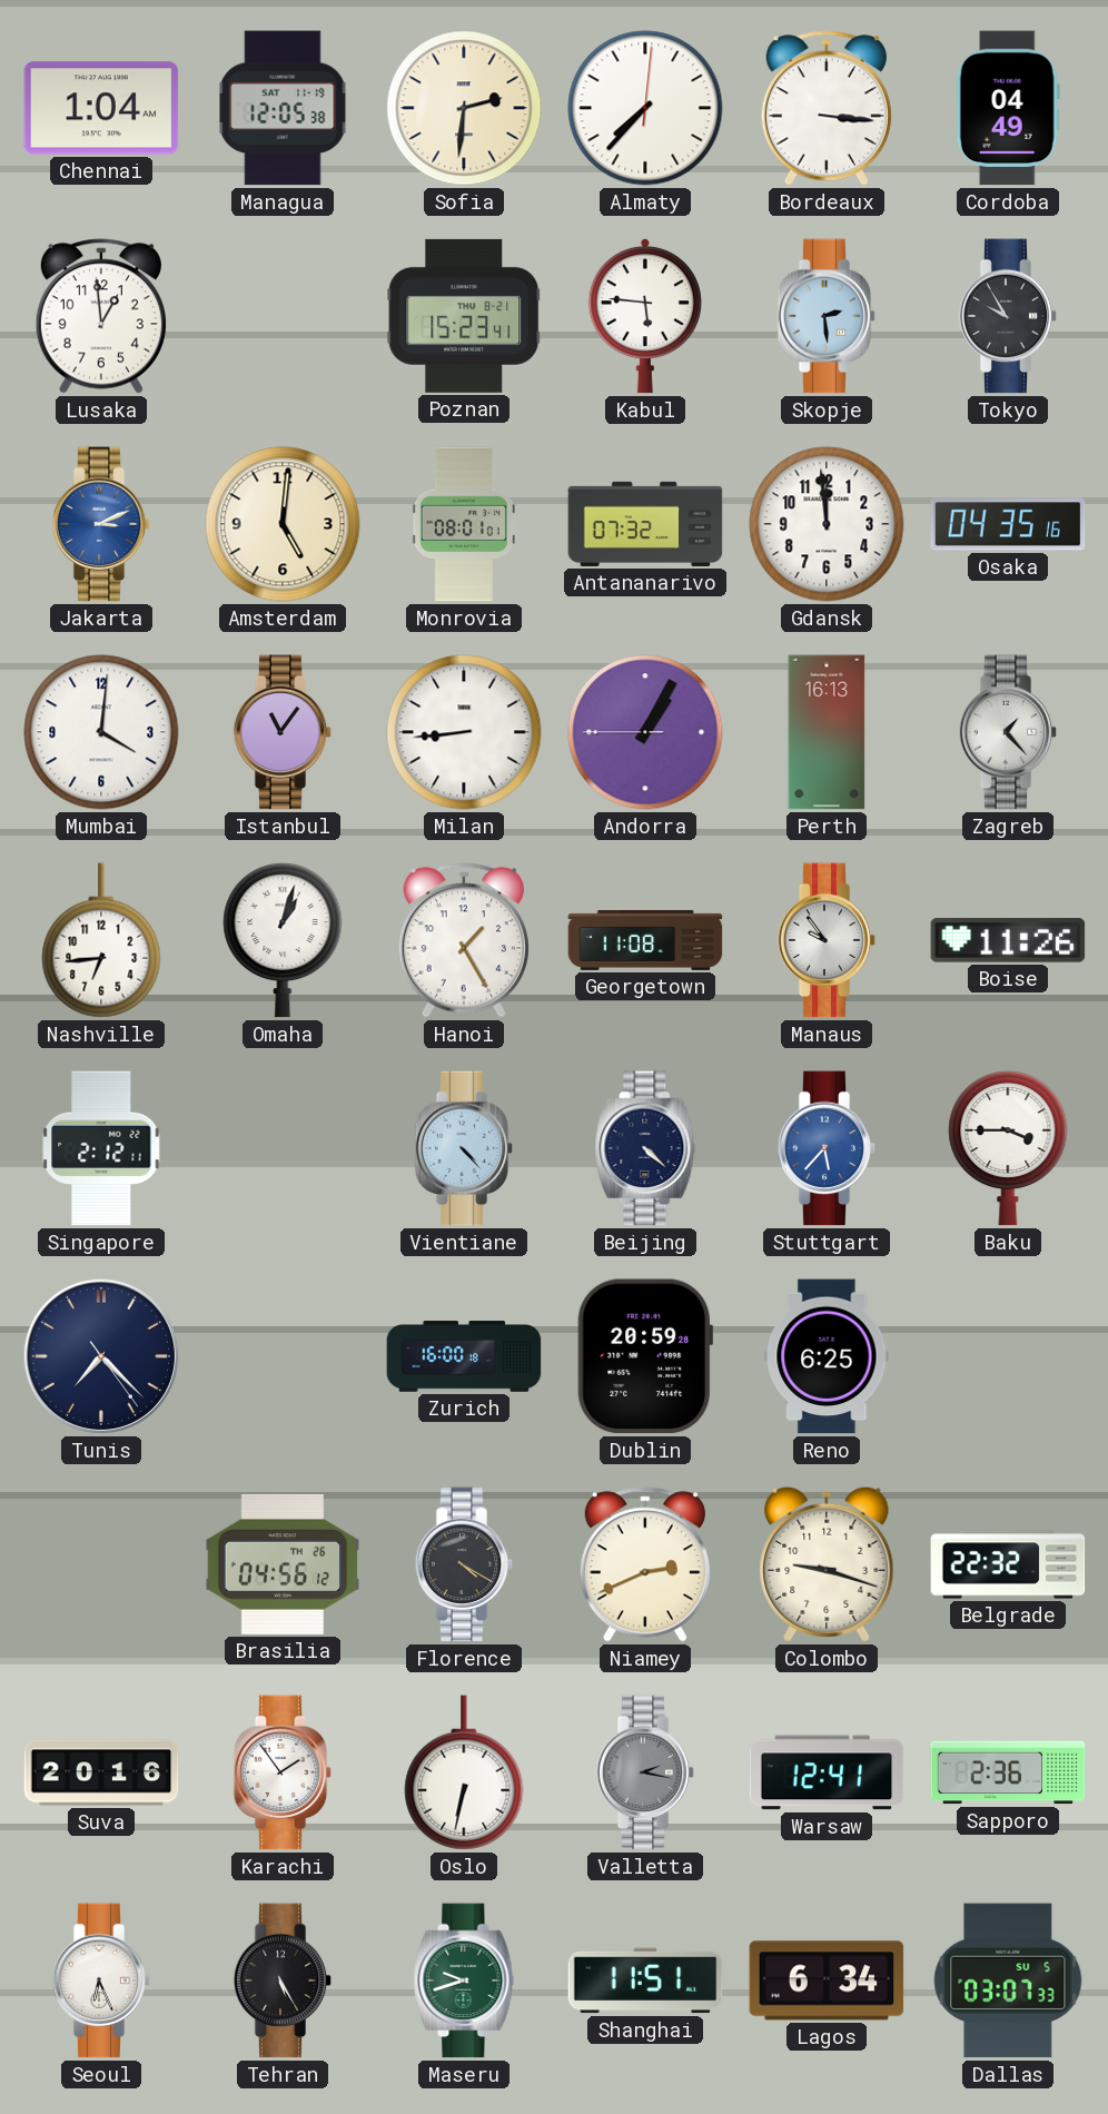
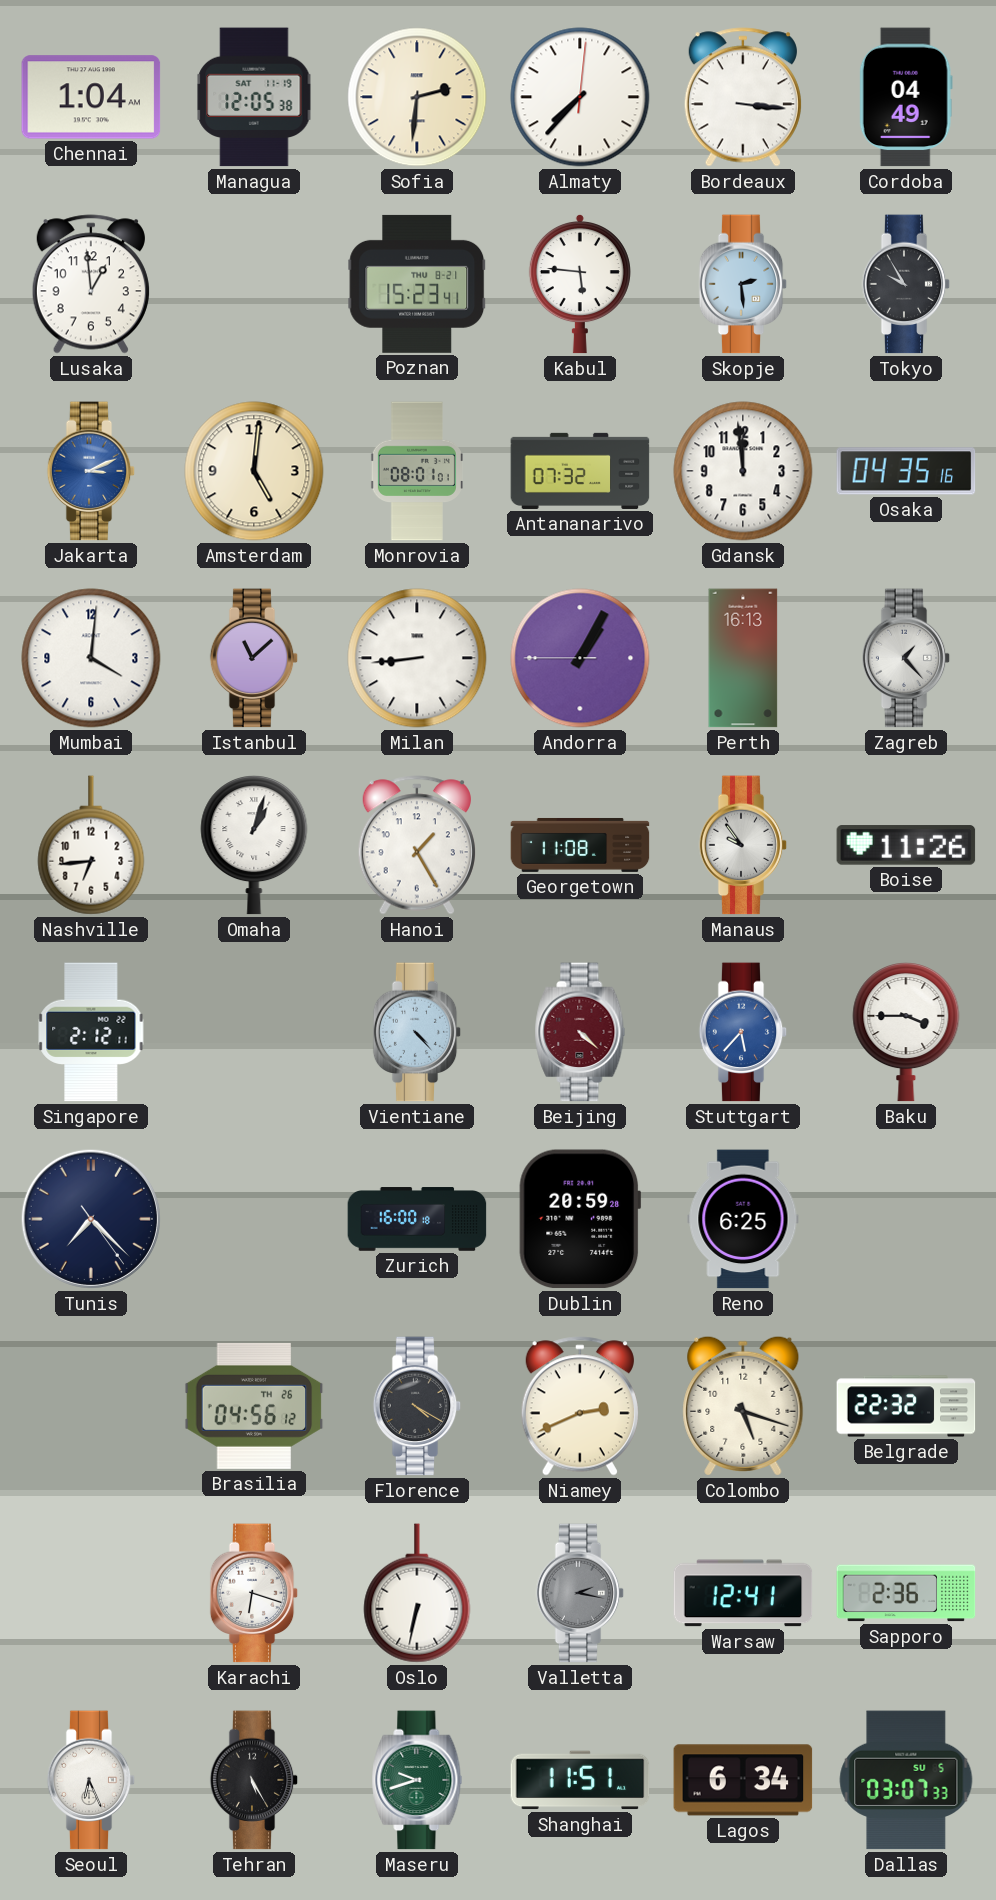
Istanbul: 11:06 -> 11:08
Beijing dial: navy -> burgundy
Colombo: 9:18 -> 5:18
Suva: 20:16 -> none
Karachi: 1:54 -> 6:18
